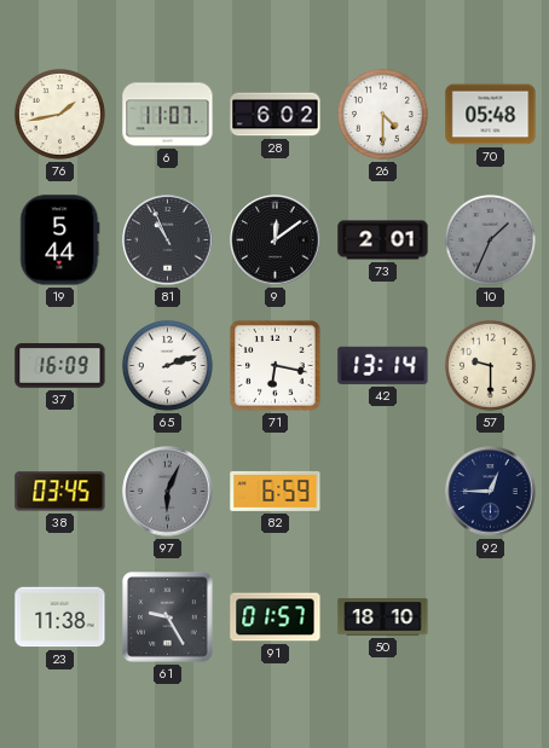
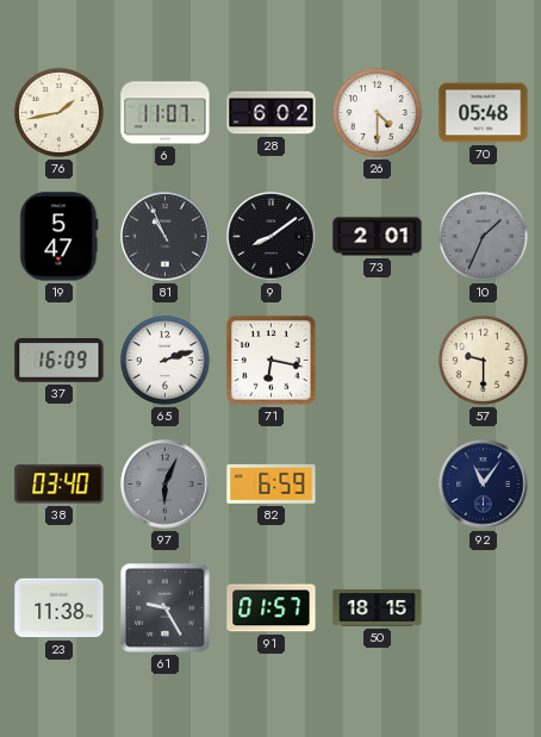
19: 5:44 -> 5:47
9: 12:09 -> 8:09
42: 13:14 -> none
38: 03:45 -> 03:40
92: 12:45 -> 11:06
50: 18:10 -> 18:15
